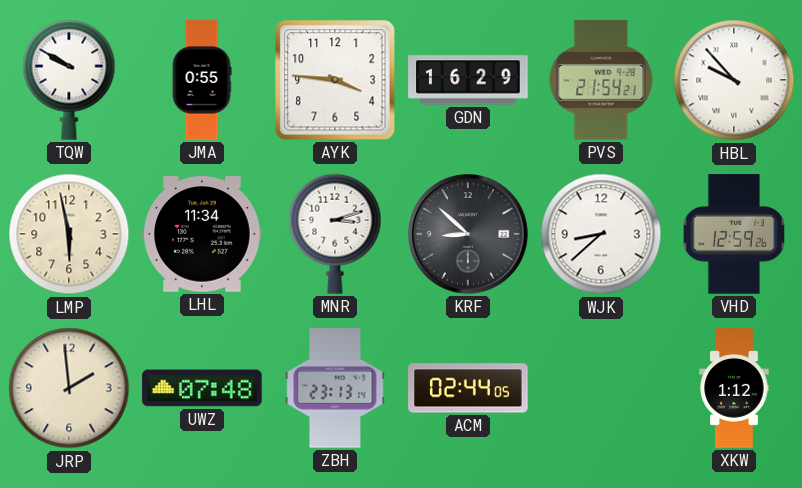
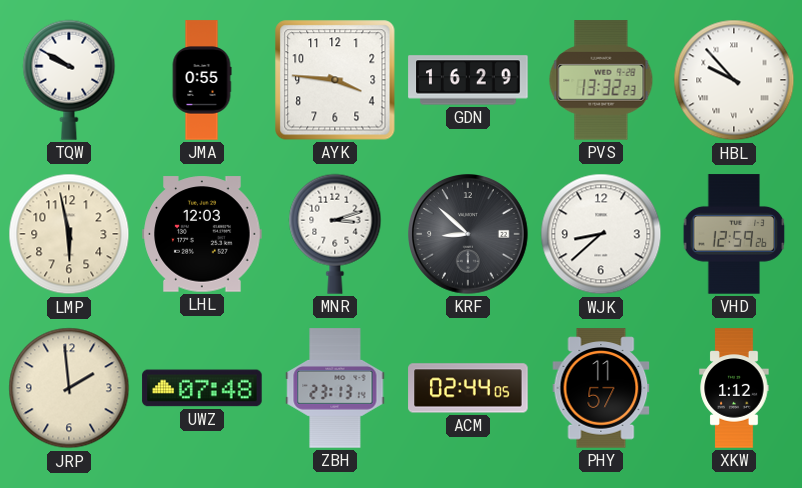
PVS: 21:54 -> 13:32
LHL: 11:34 -> 12:03
PHY: none -> 11:57
